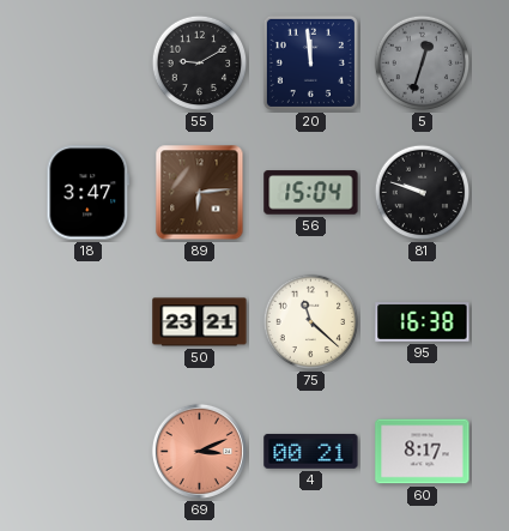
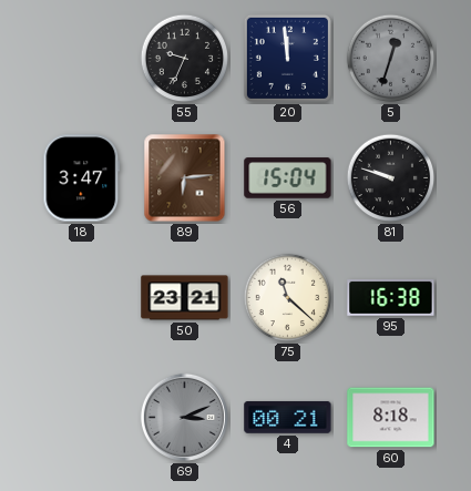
55: 9:10 -> 9:34
69 dial: salmon -> grey
60: 8:17 -> 8:18
